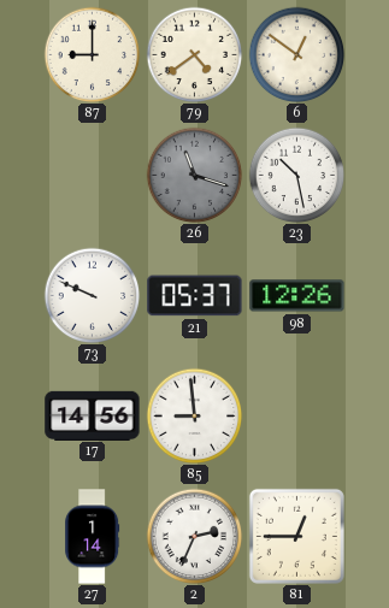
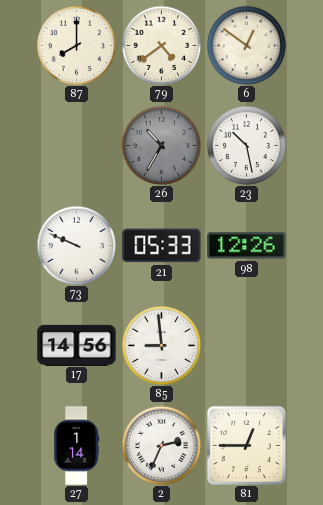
87: 9:00 -> 8:00
26: 11:18 -> 10:35
21: 05:37 -> 05:33
